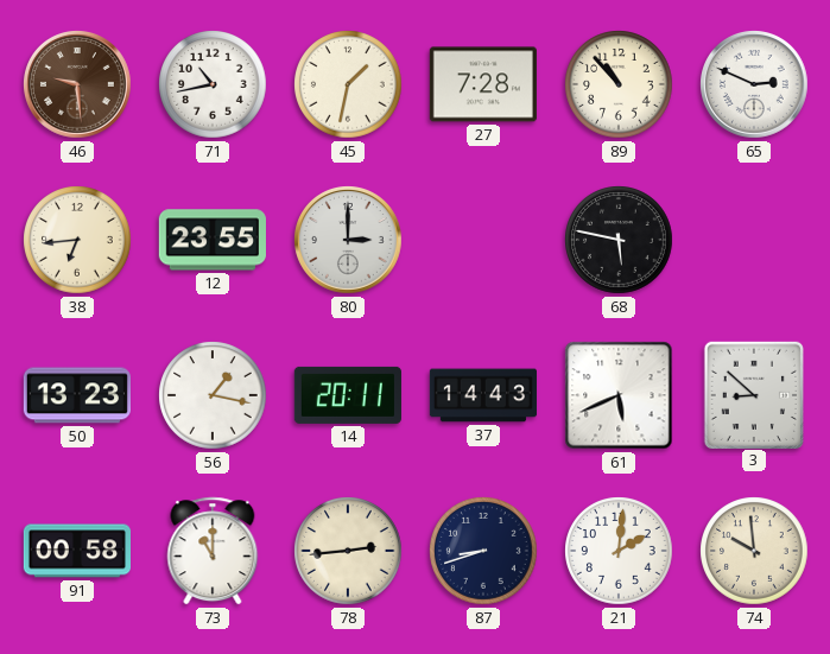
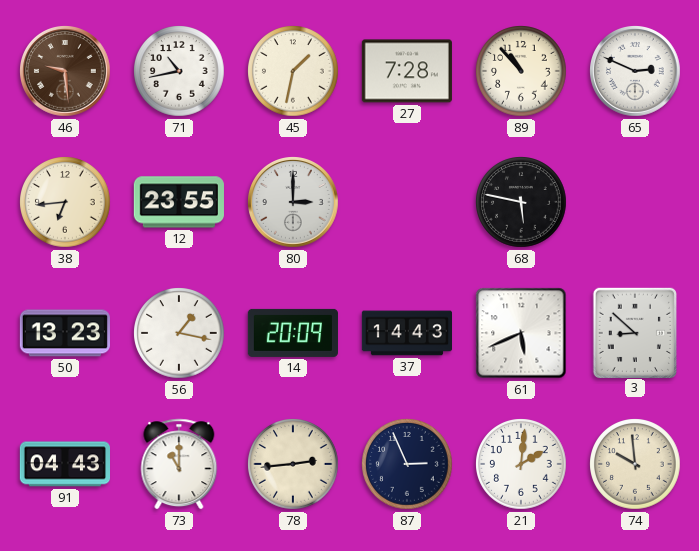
14: 20:11 -> 20:09
91: 00:58 -> 04:43
87: 8:42 -> 2:56
